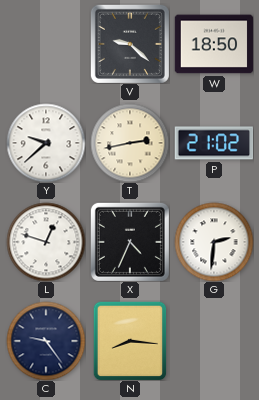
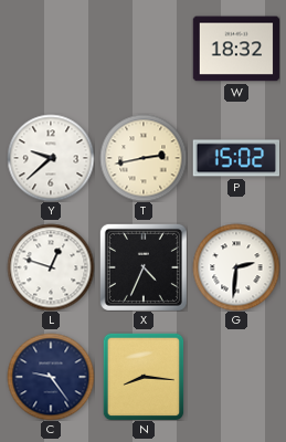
V: 9:22 -> none
W: 18:50 -> 18:32
P: 21:02 -> 15:02
